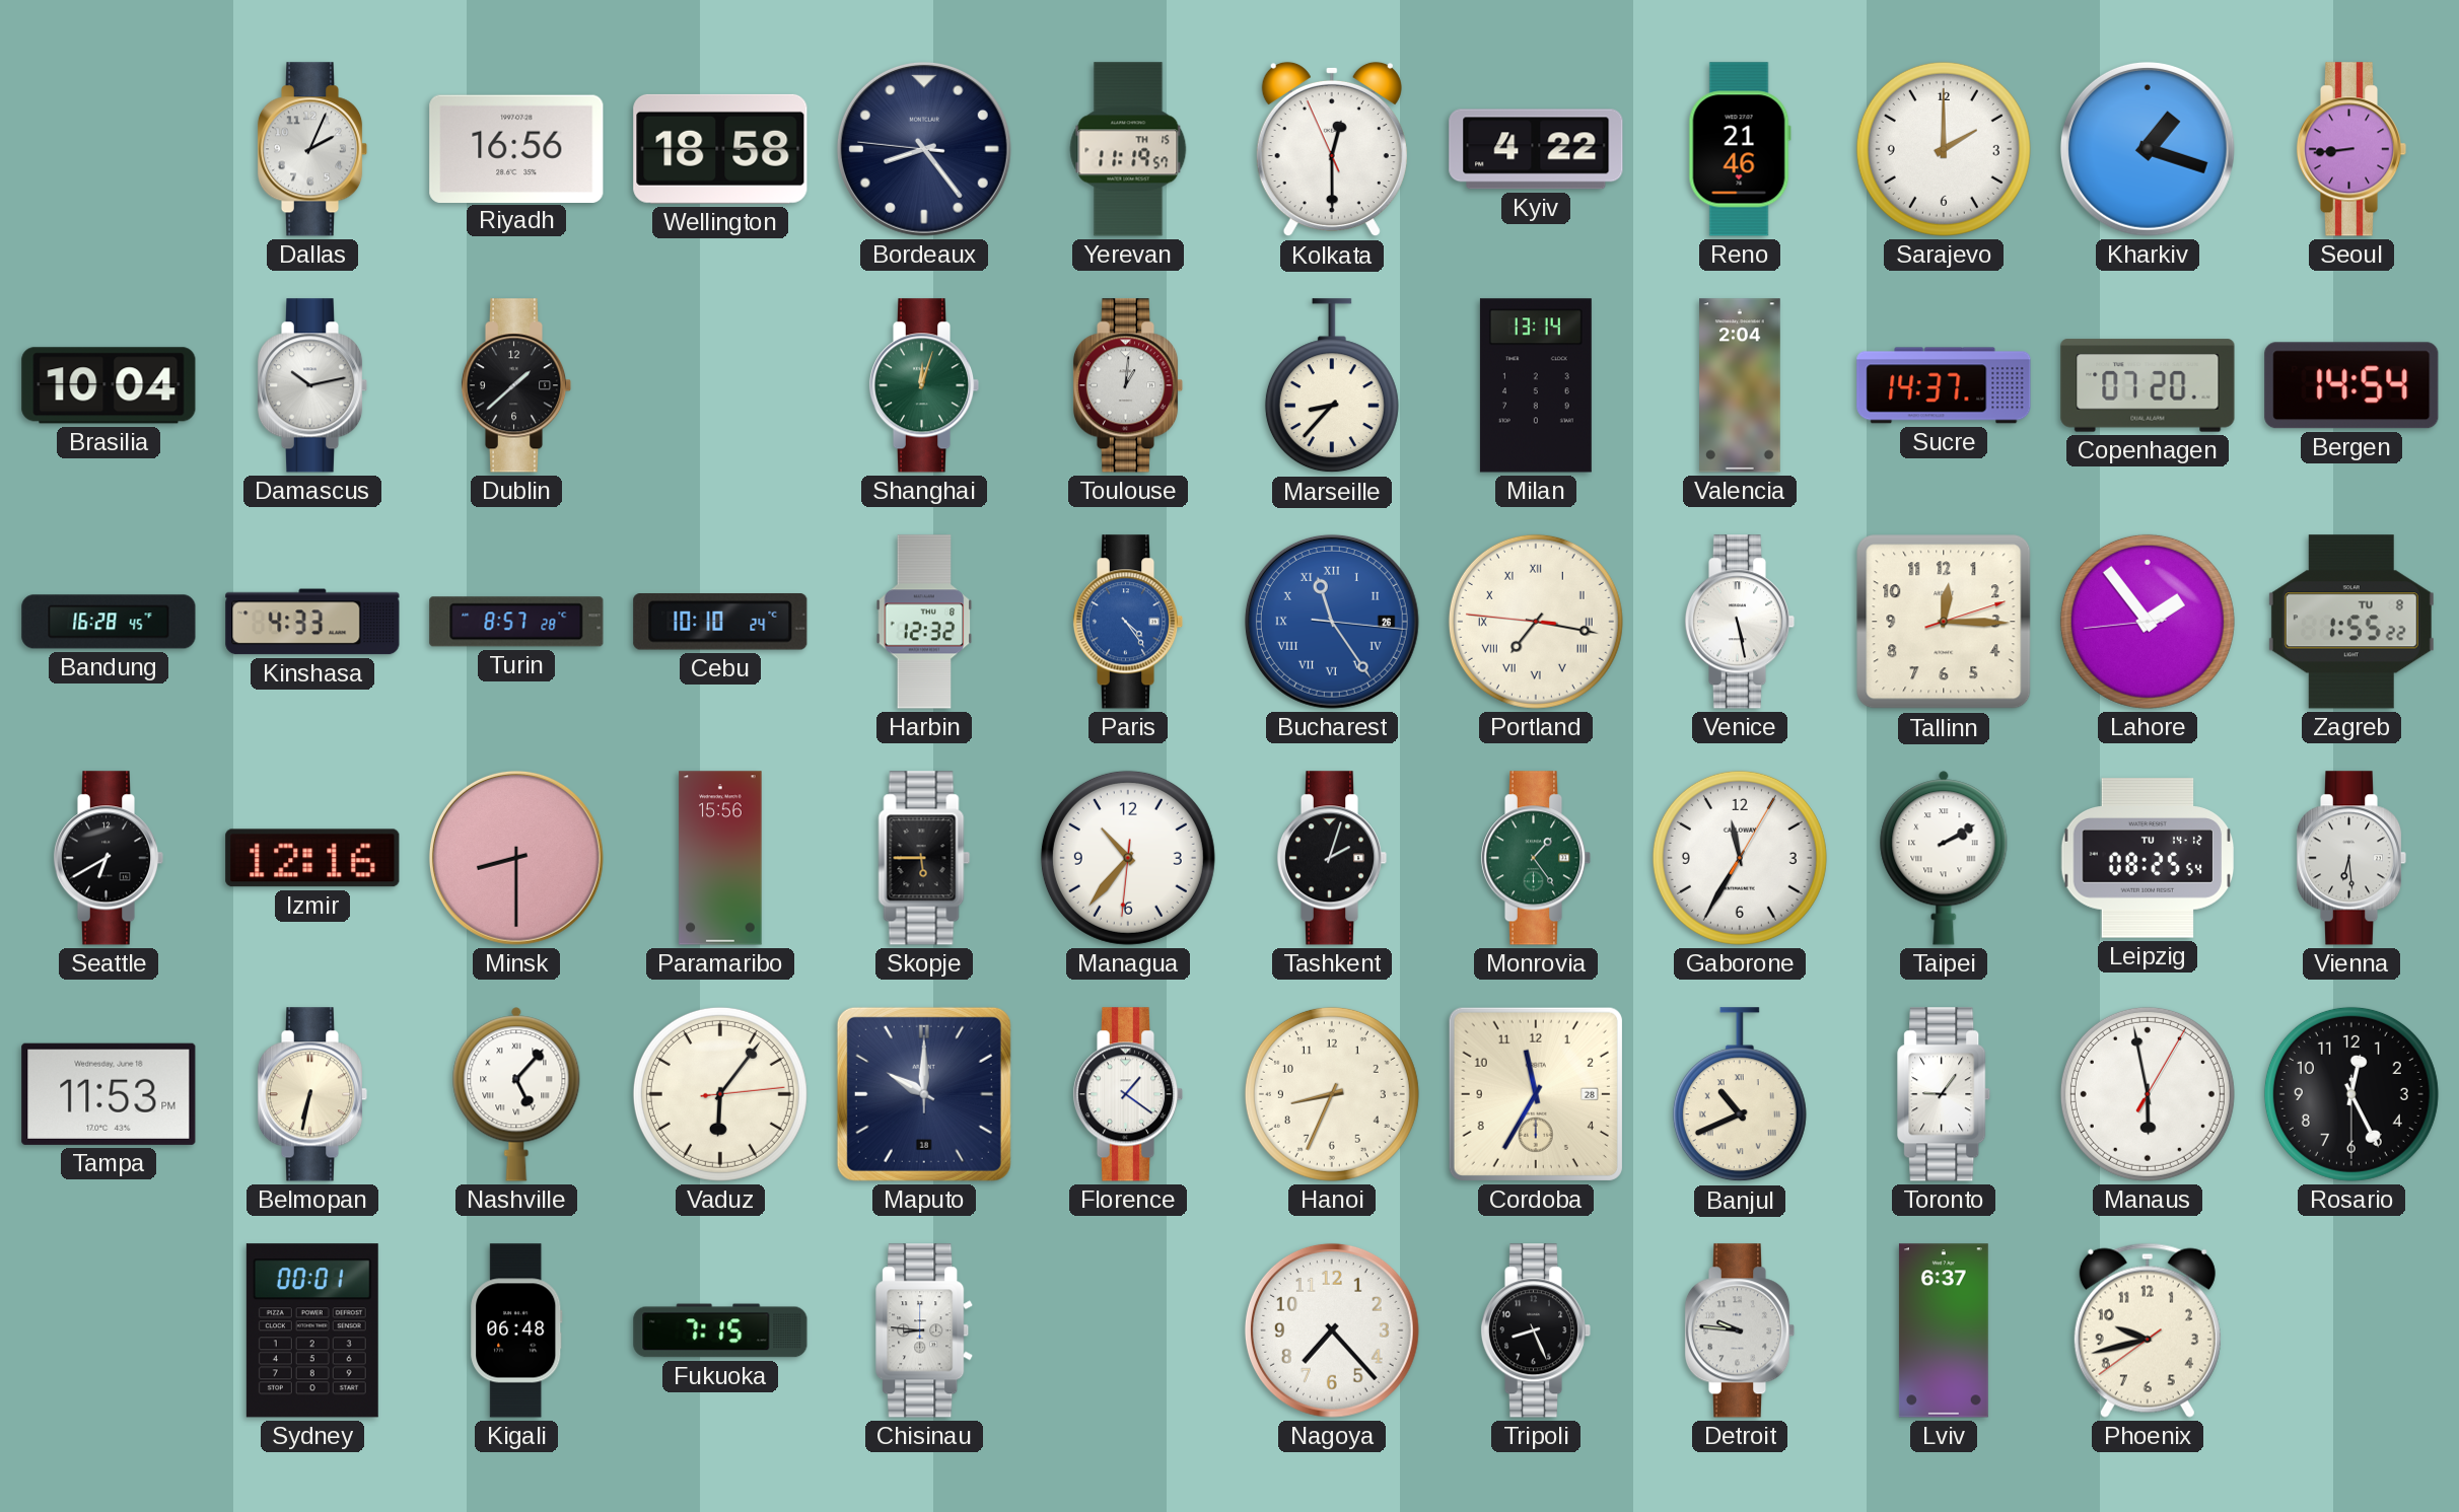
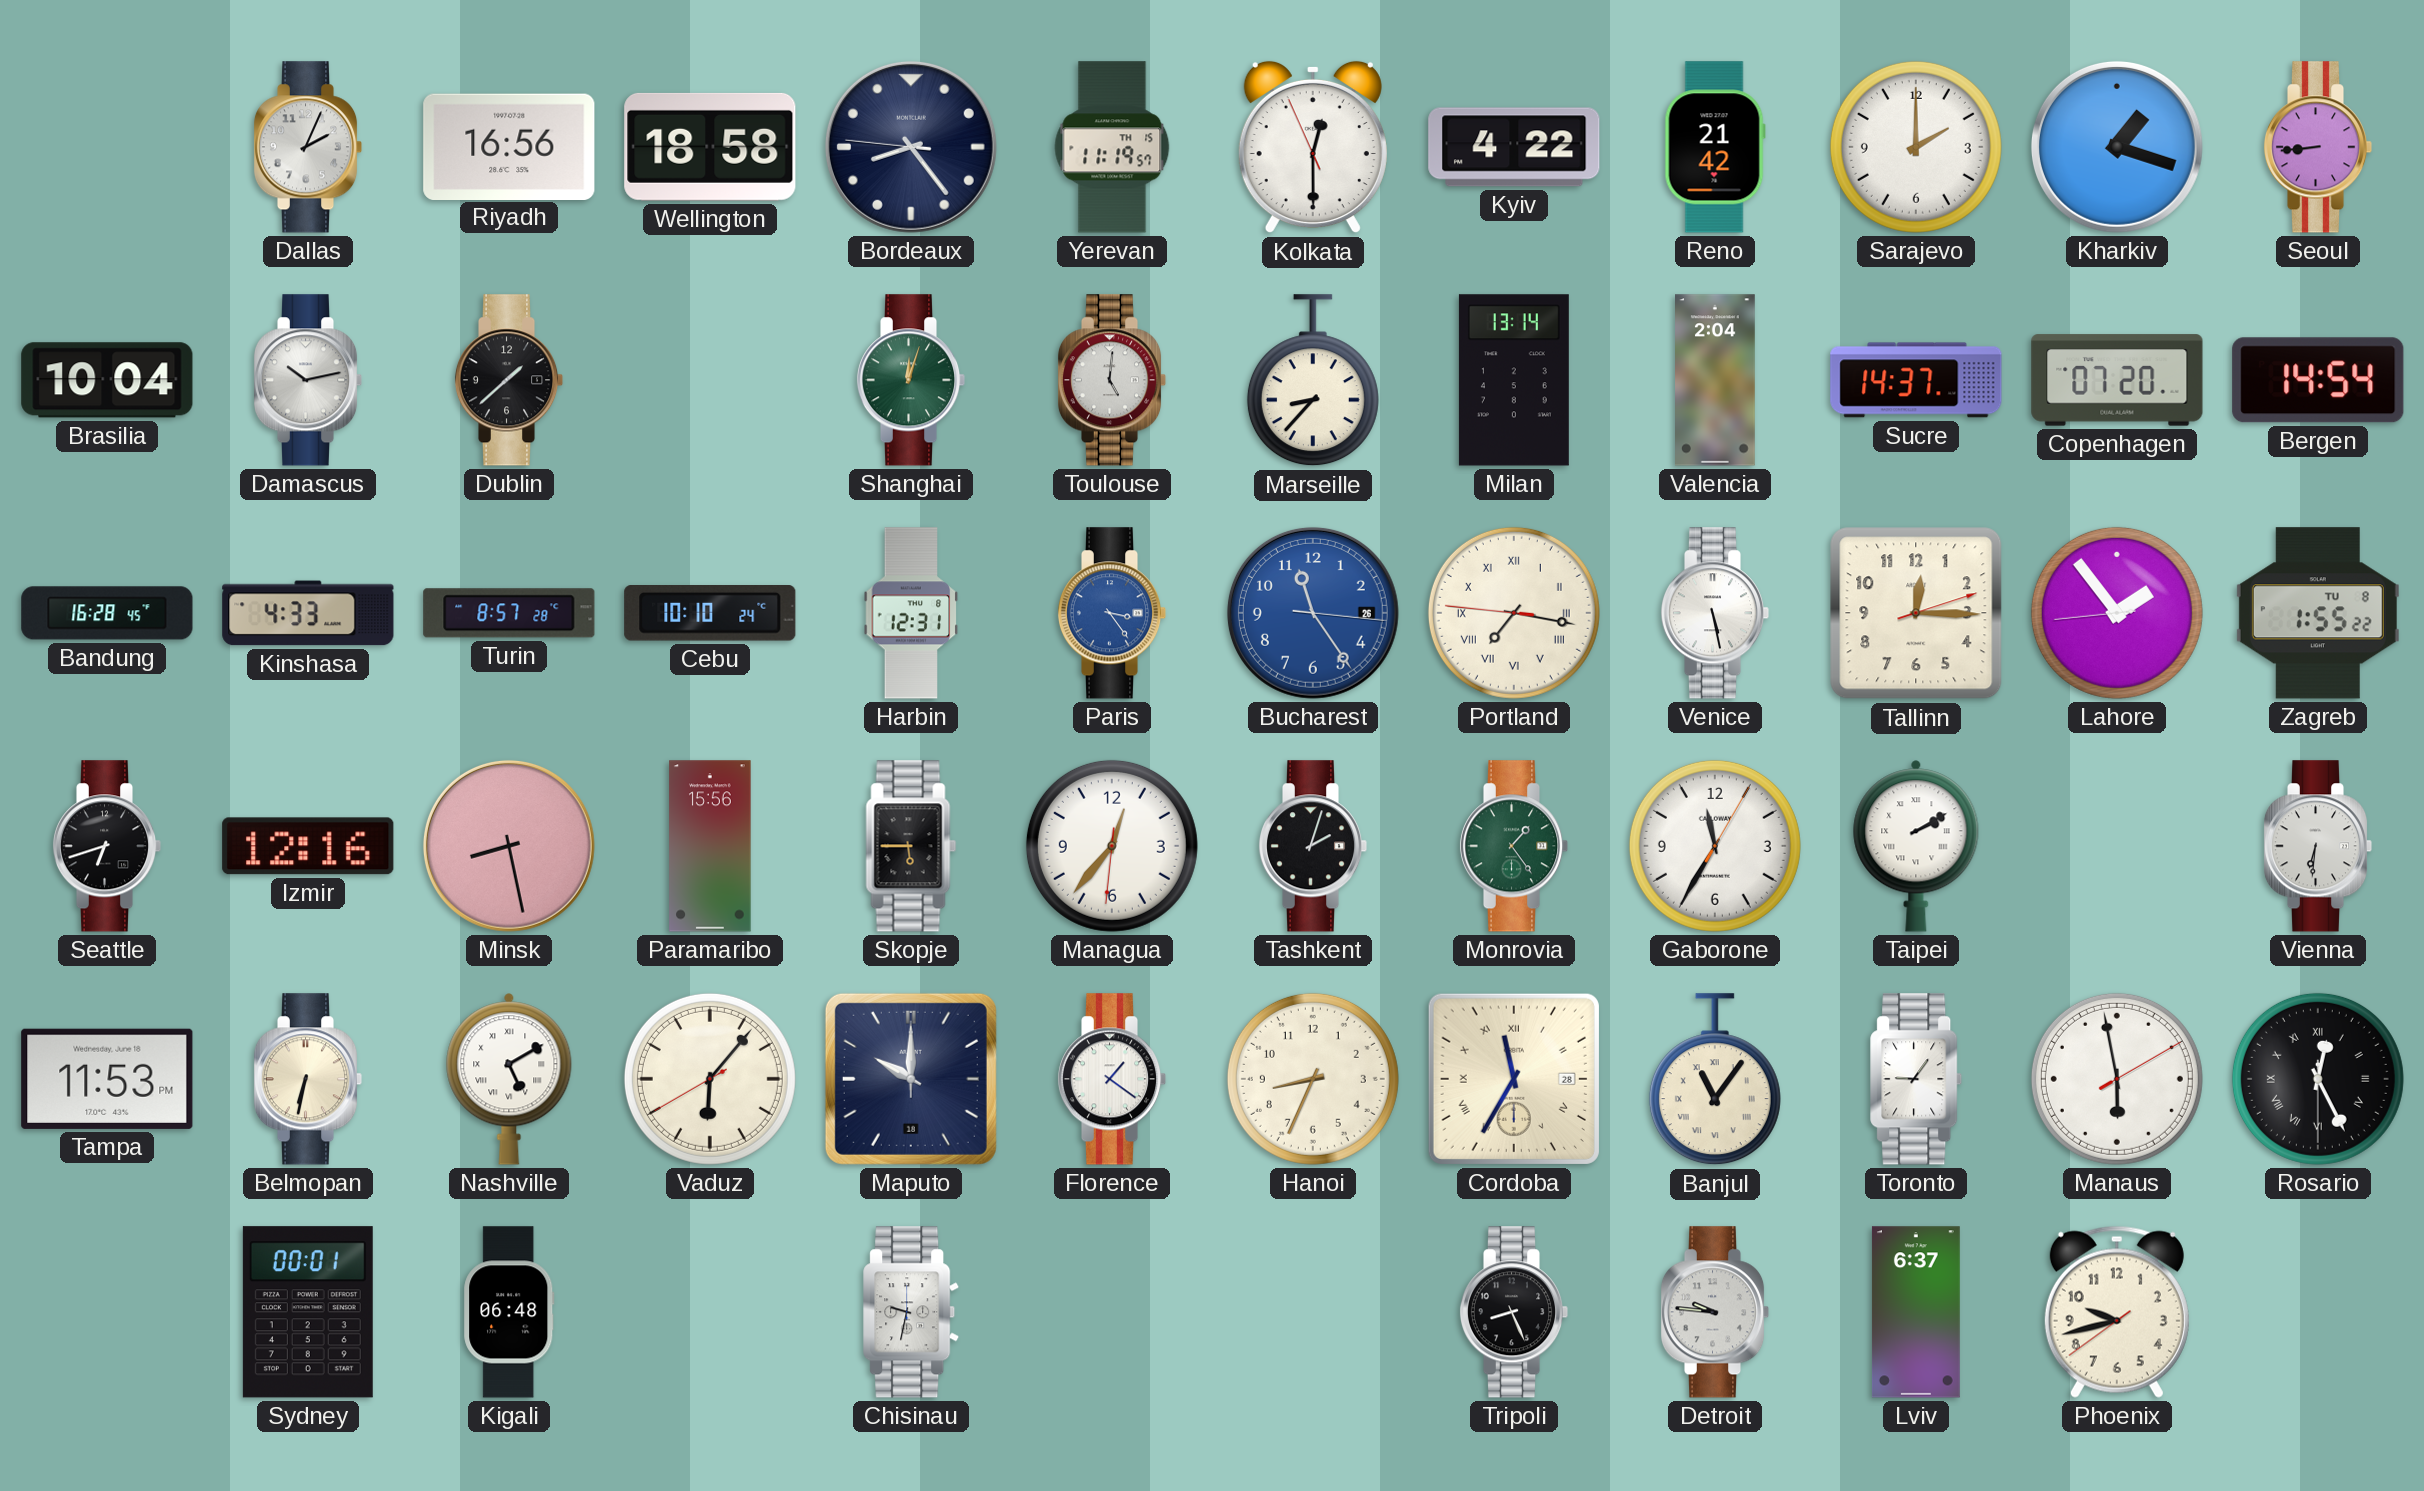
Reno: 21:46 -> 21:42
Toulouse: 1:01 -> 5:01
Harbin: 12:32 -> 12:31
Paris: 4:24 -> 3:24
Bucharest numerals: Roman -> Arabic
Seattle: 6:40 -> 6:42
Minsk: 8:30 -> 8:28
Managua: 10:36 -> 12:36
Leipzig: 08:25 -> none
Vienna: 6:29 -> 6:31
Nashville: 5:07 -> 5:10
Vaduz: 6:06:14 -> 6:06:40
Cordoba numerals: Arabic -> Roman
Banjul: 10:41 -> 11:06
Manaus: 5:58:05 -> 5:58:10
Rosario numerals: Arabic -> Roman
Fukuoka: 7:15 -> none
Chisinau: 8:46 -> 9:32
Nagoya: 7:23 -> none
